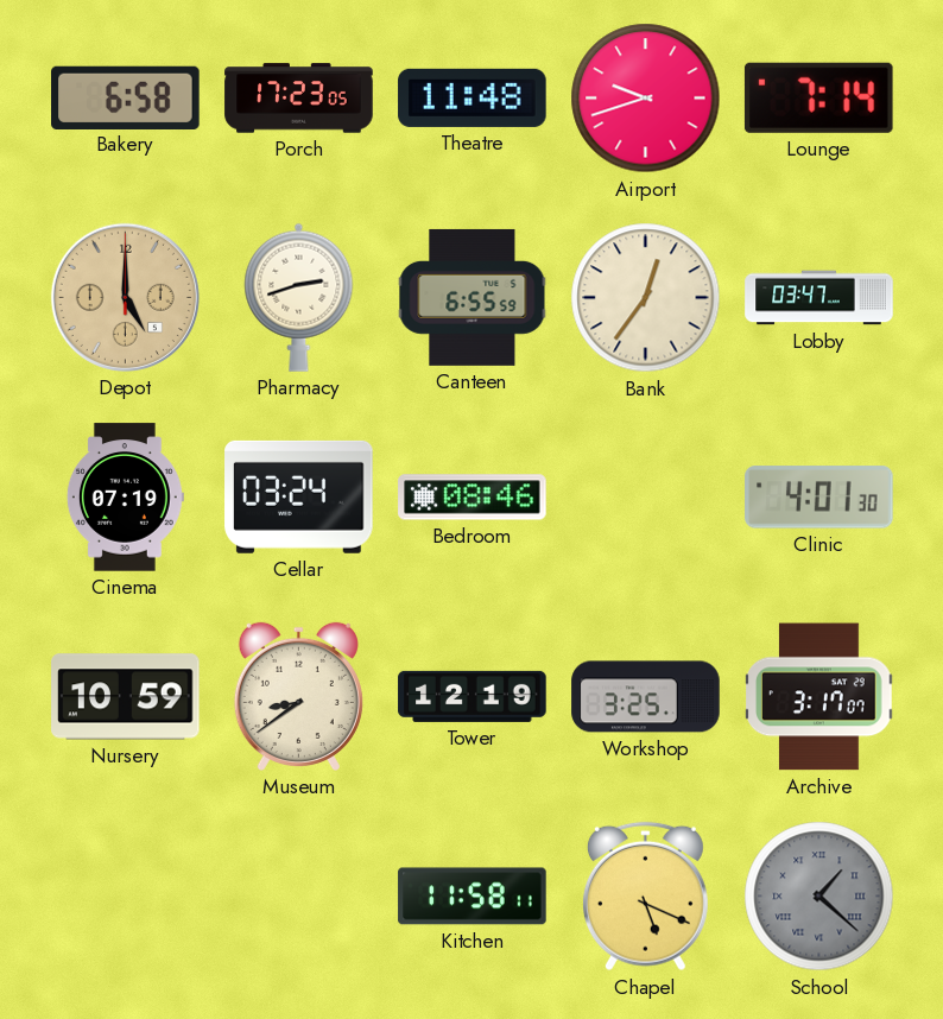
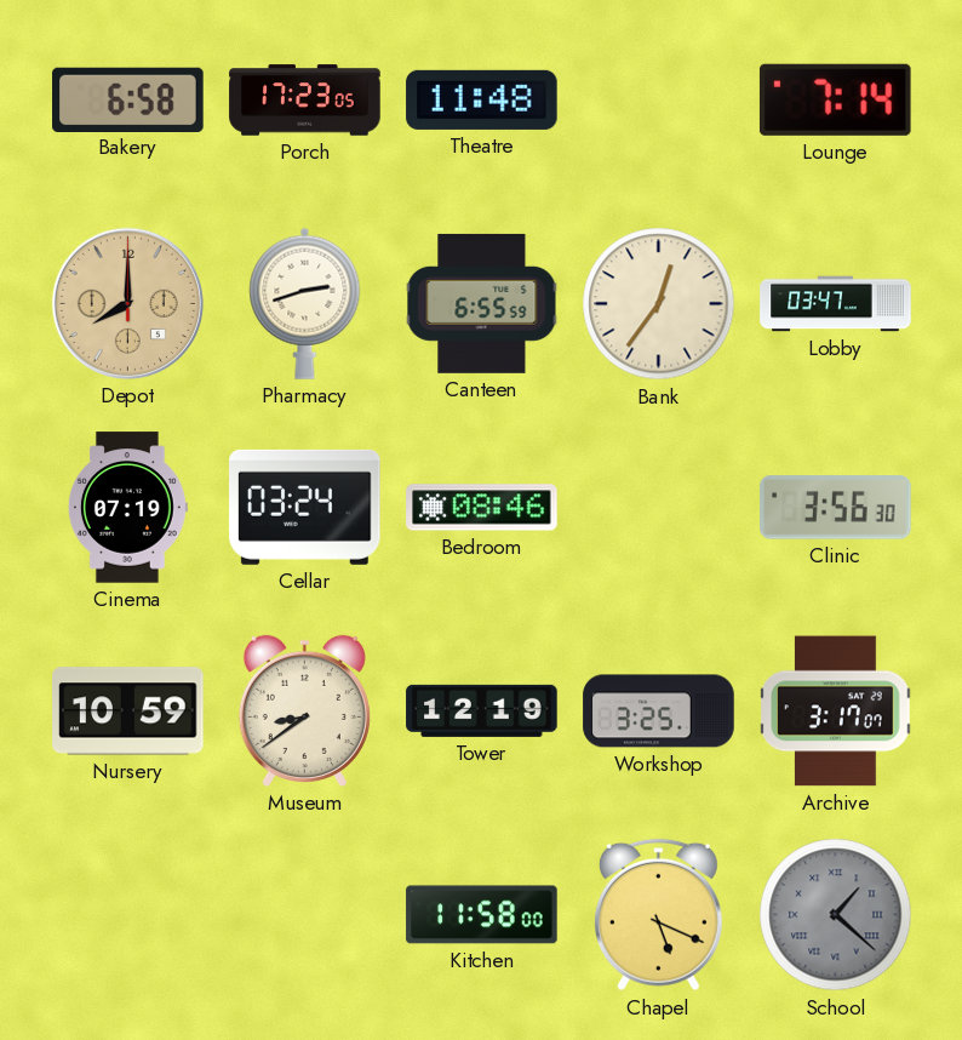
Airport: 9:42 -> none
Depot: 5:00 -> 8:00
Clinic: 4:01 -> 3:56
Kitchen: 11:58:11 -> 11:58:00
